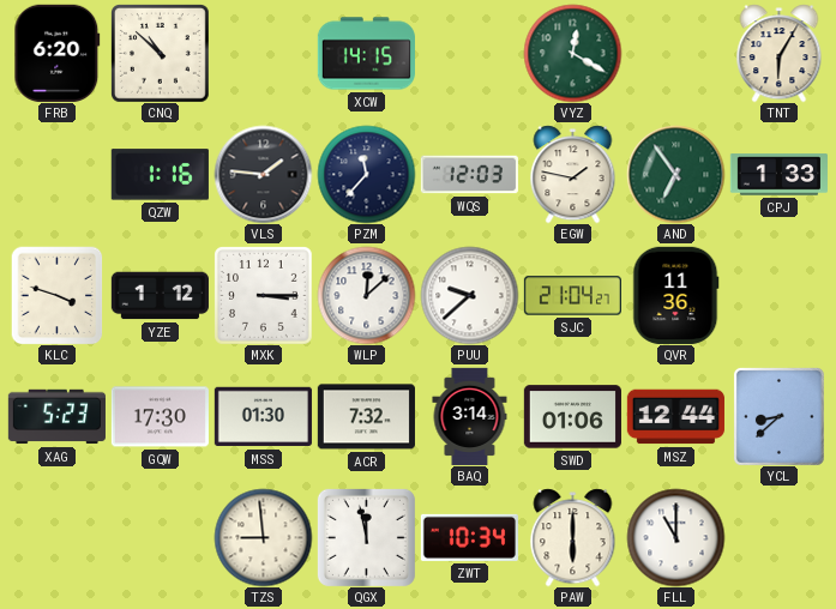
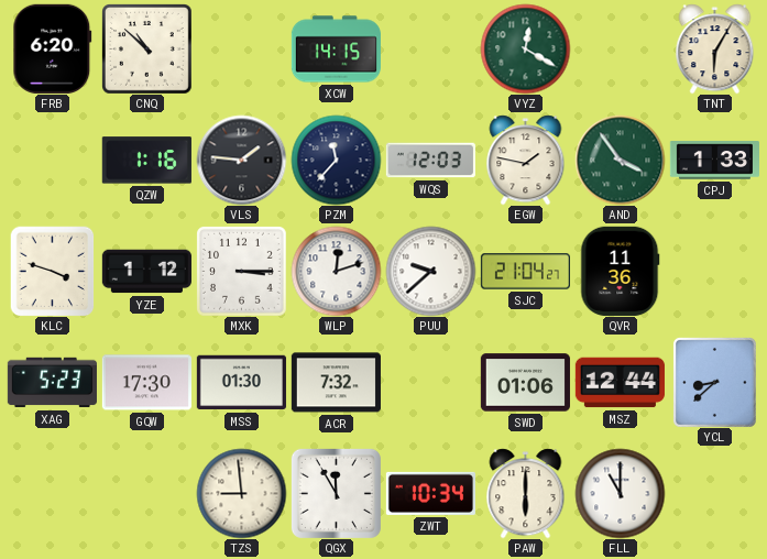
AND: 6:54 -> 3:54
WLP: 12:08 -> 12:12
BAQ: 3:14 -> none
QGX: 11:58 -> 11:55
